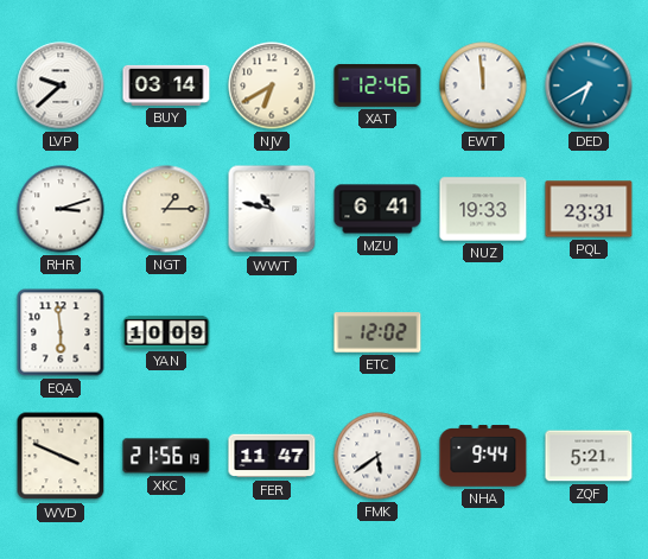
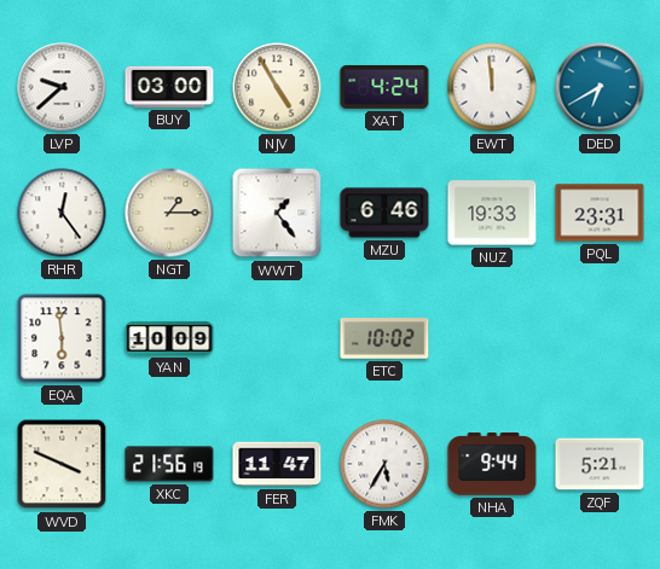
BUY: 03:14 -> 03:00
NJV: 6:40 -> 4:55
XAT: 12:46 -> 4:24
RHR: 3:12 -> 12:24
WWT: 10:47 -> 1:24
MZU: 6:41 -> 6:46
ETC: 12:02 -> 10:02
FMK: 5:39 -> 5:35
